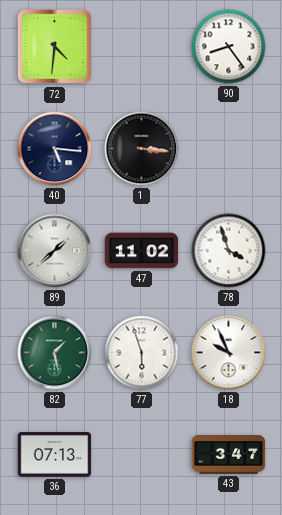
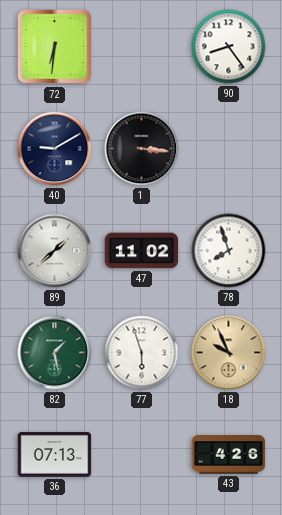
72: 4:31 -> 6:31
40: 5:16 -> 9:10
78: 3:57 -> 7:57
18 dial: white -> champagne
43: 3:47 -> 4:26
